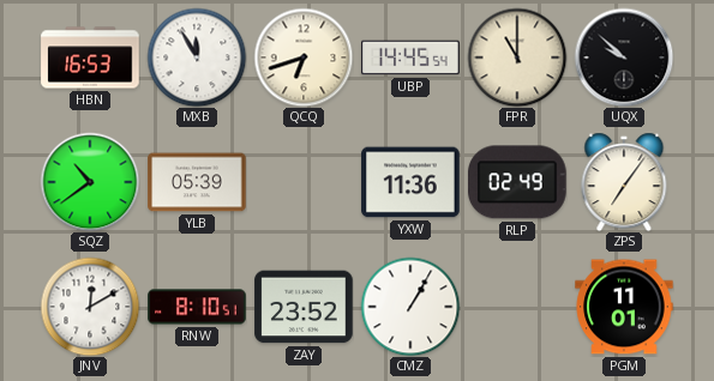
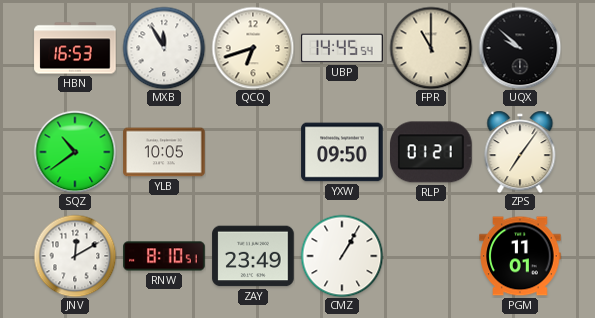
YLB: 05:39 -> 10:05
YXW: 11:36 -> 09:50
RLP: 02:49 -> 01:21
ZAY: 23:52 -> 23:49
